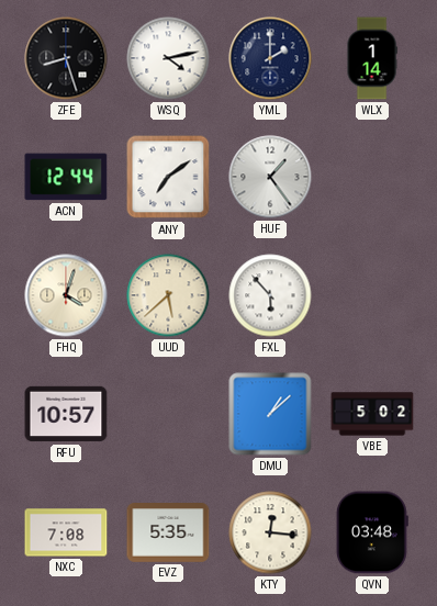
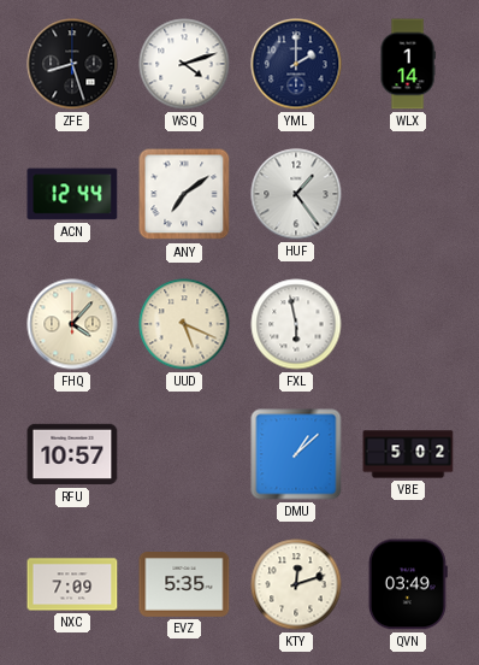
WSQ: 4:13 -> 4:12
FHQ: 4:03 -> 4:07
UUD: 5:38 -> 5:19
FXL: 5:53 -> 5:58
NXC: 7:08 -> 7:09
KTY: 12:16 -> 12:12
QVN: 03:48 -> 03:49
